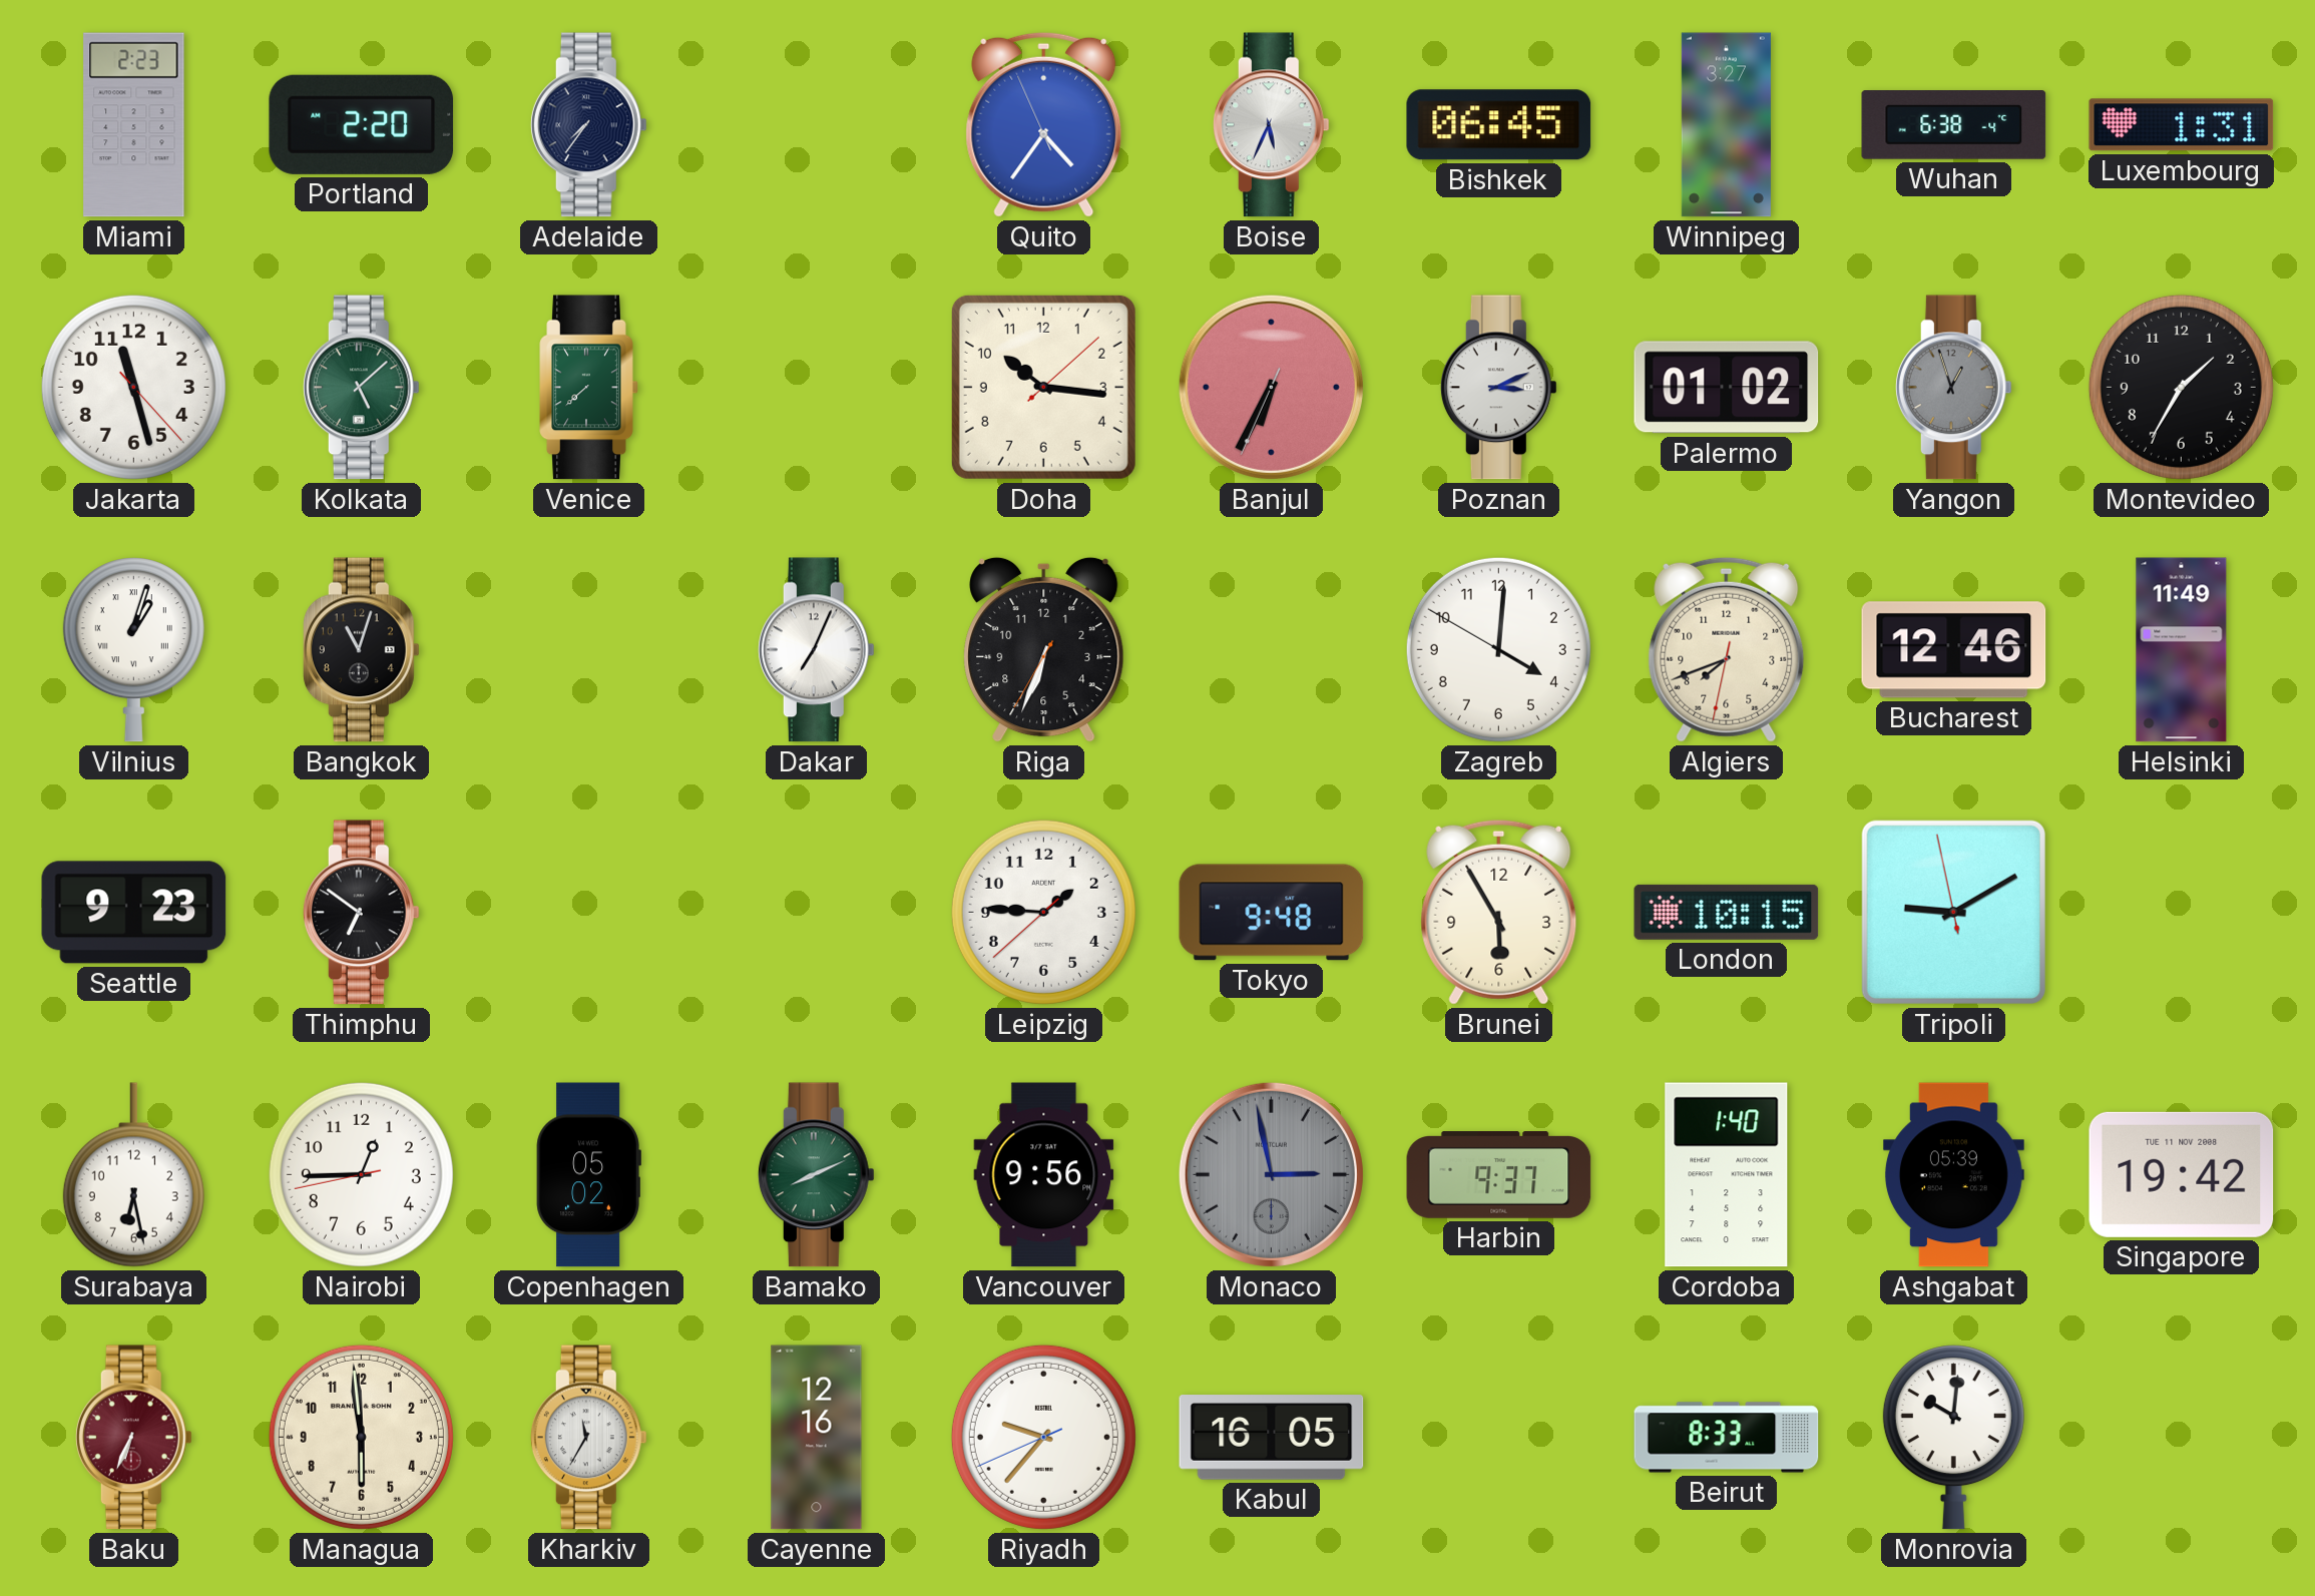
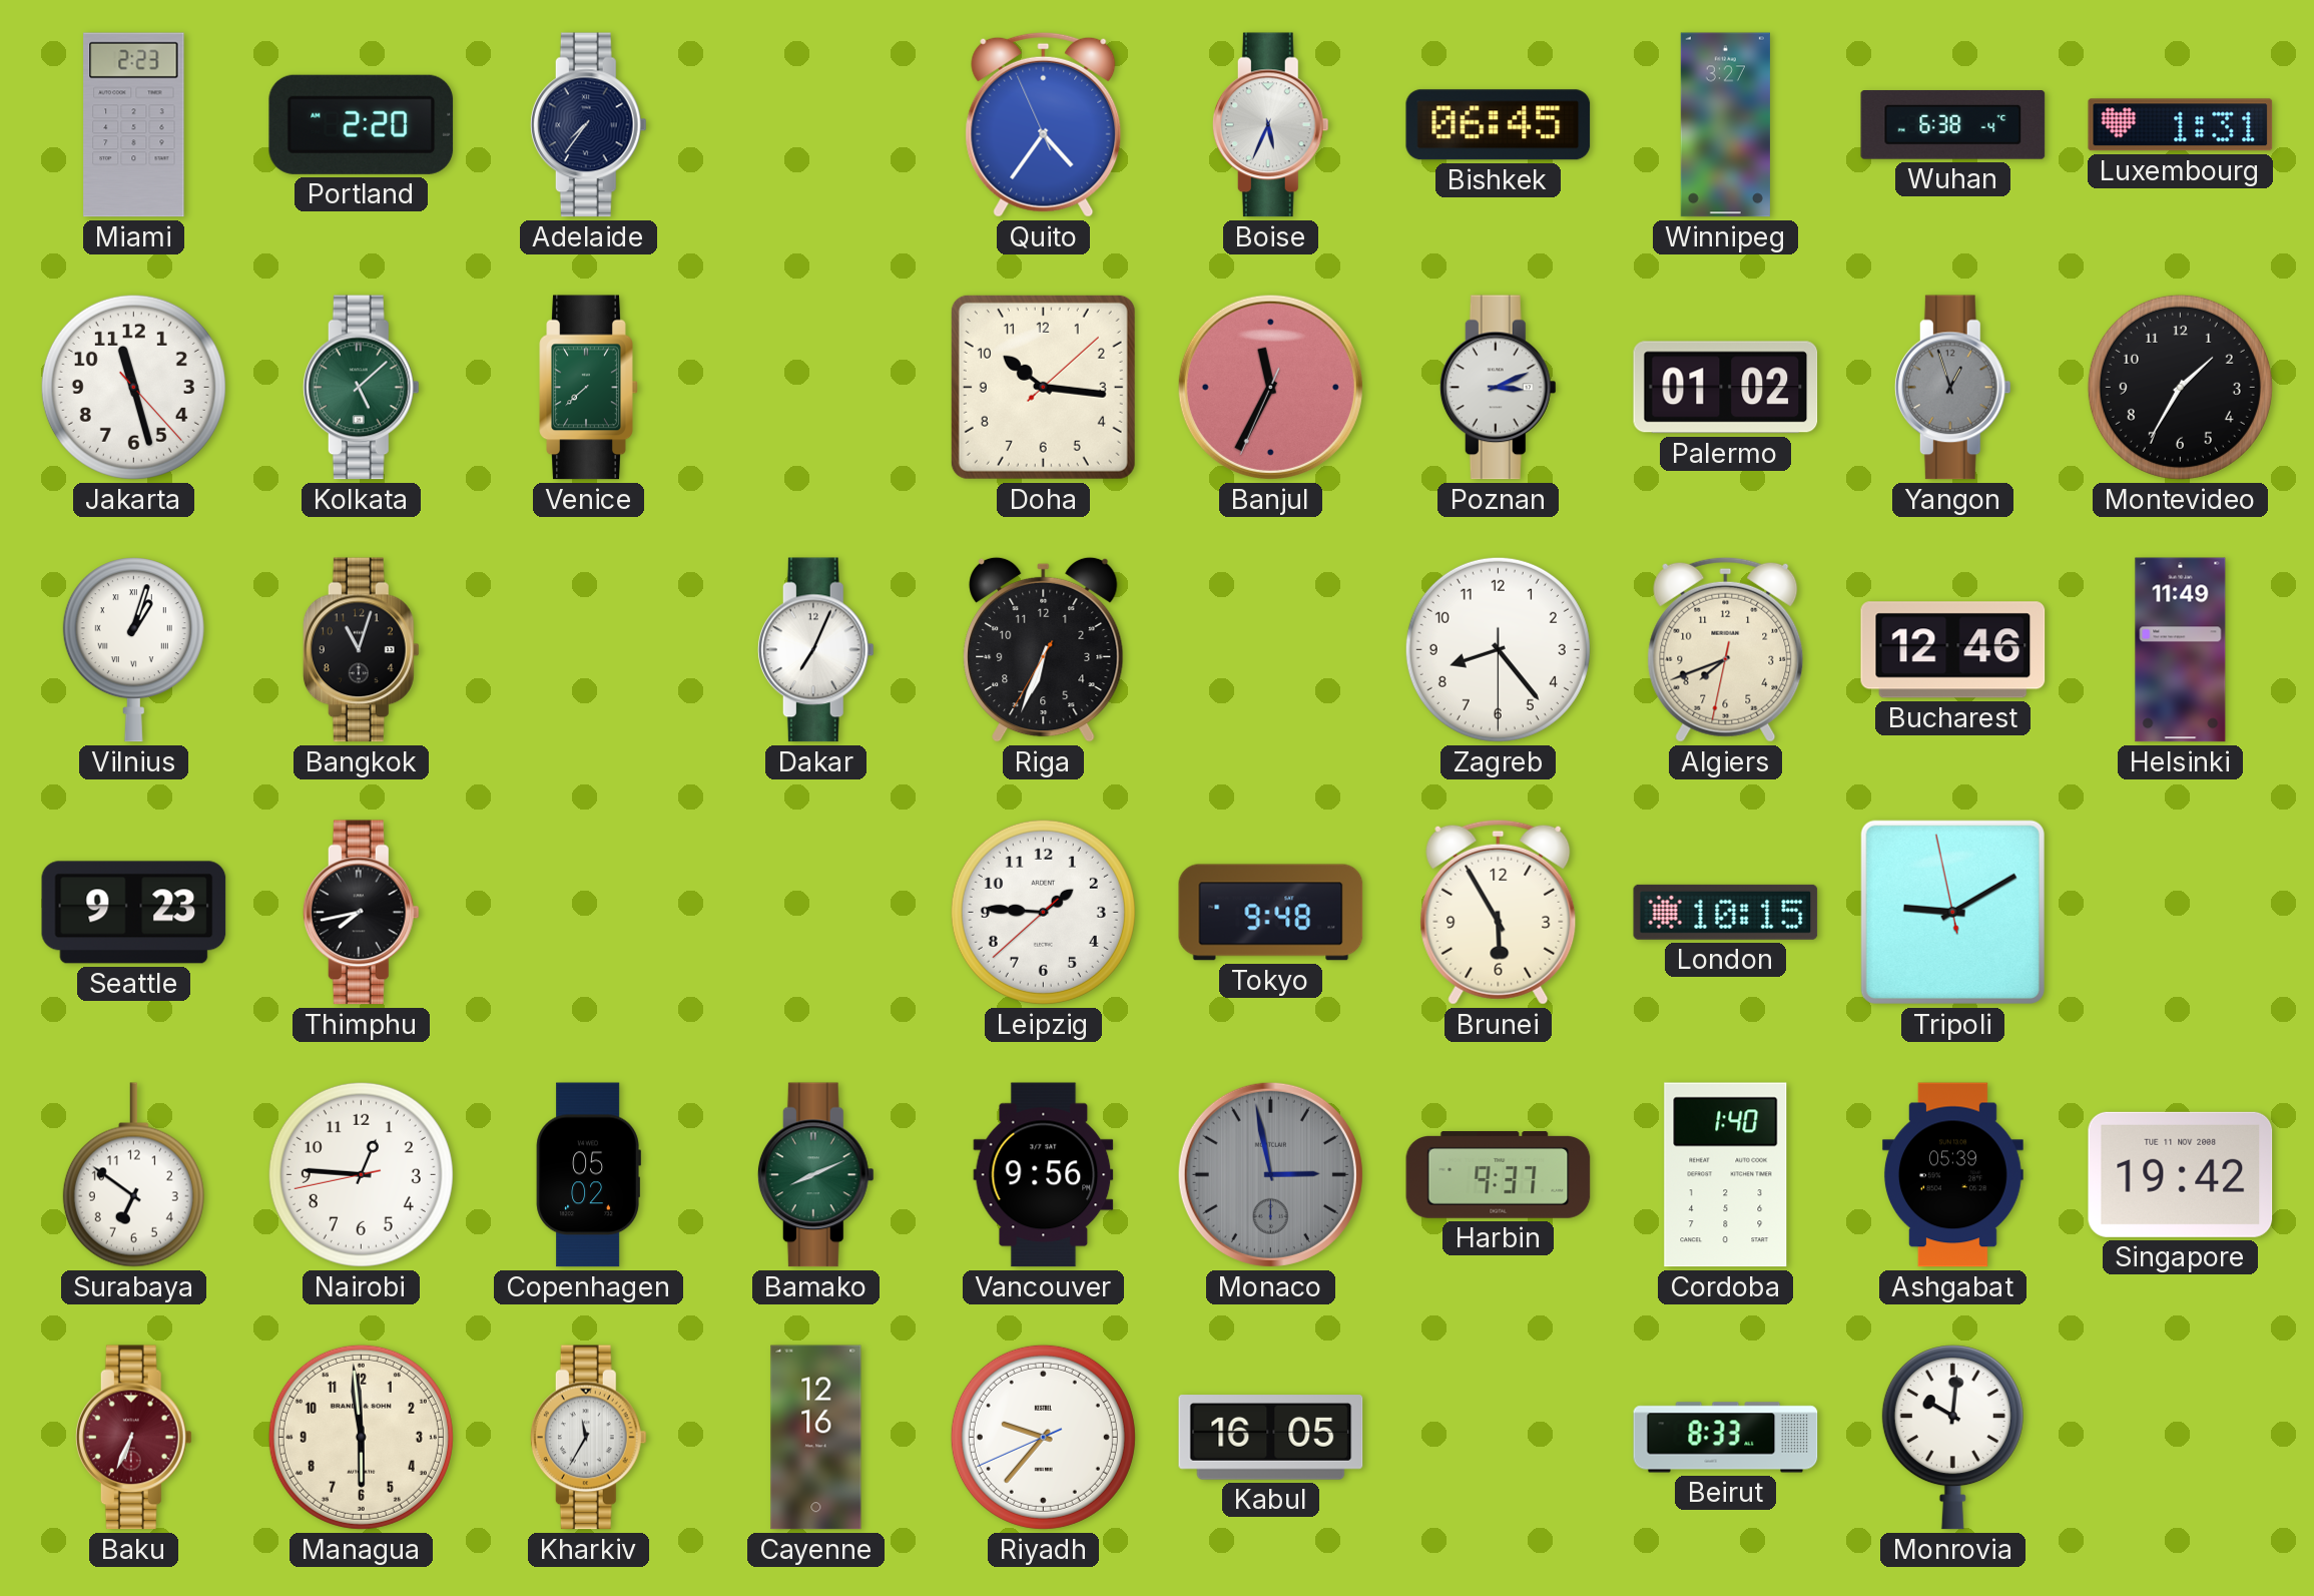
Banjul: 6:34 -> 11:34
Zagreb: 4:00 -> 8:23
Thimphu: 6:51 -> 7:43
Surabaya: 6:28 -> 6:51
Nairobi: 12:44 -> 12:45
